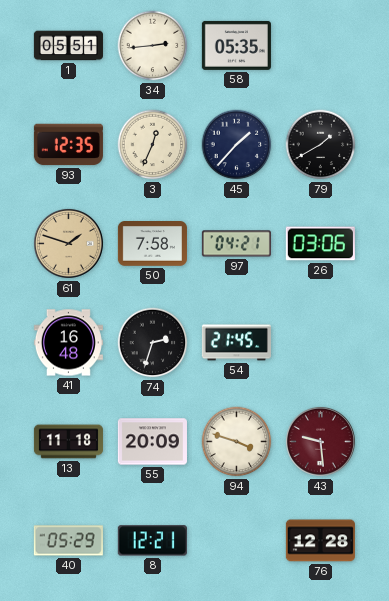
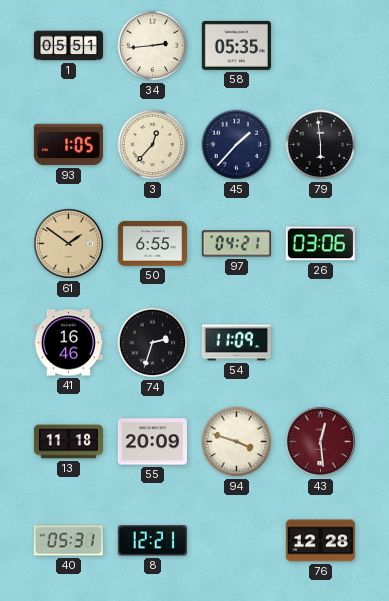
93: 12:35 -> 1:05
3: 12:34 -> 12:37
79: 1:40 -> 5:59
61: 1:48 -> 1:51
50: 7:58 -> 6:55
41: 16:48 -> 16:46
54: 21:45 -> 11:09
43: 9:29 -> 12:29
40: 05:29 -> 05:31
